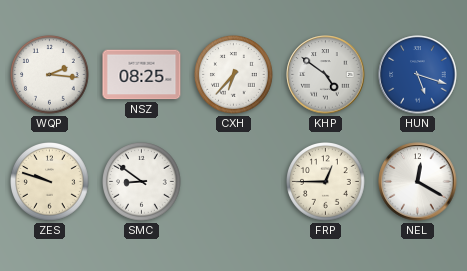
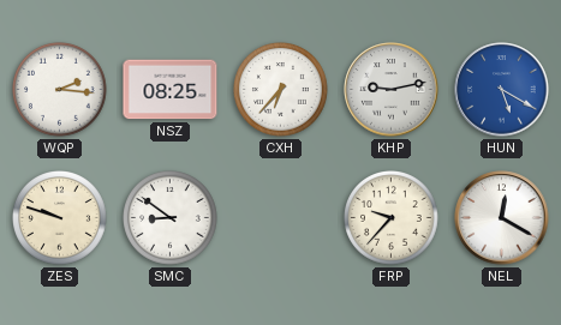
KHP: 4:51 -> 9:13
HUN: 5:18 -> 5:20
FRP: 12:45 -> 9:37
